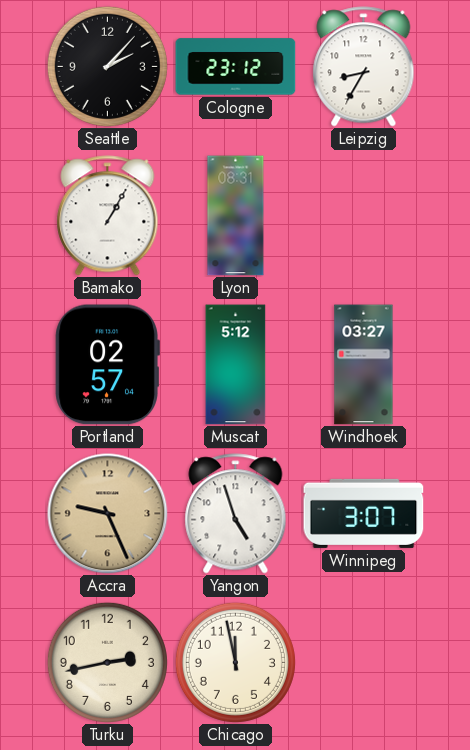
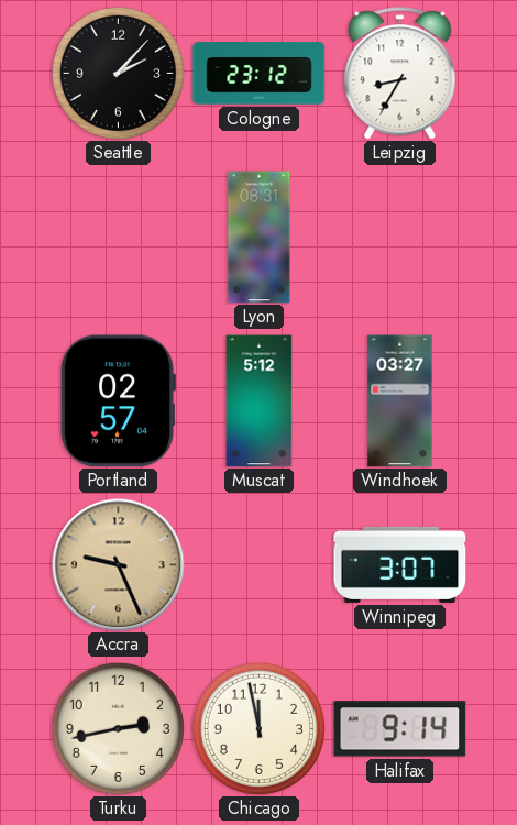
Bamako: 1:05 -> none
Yangon: 4:57 -> none
Halifax: none -> 9:14
